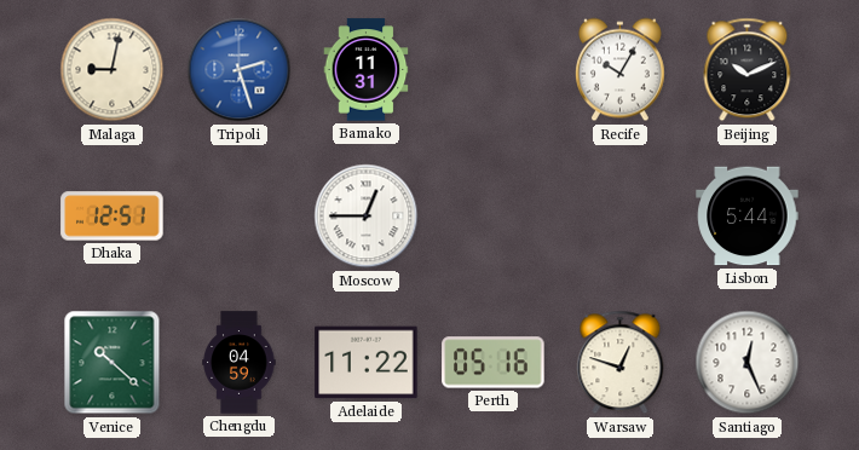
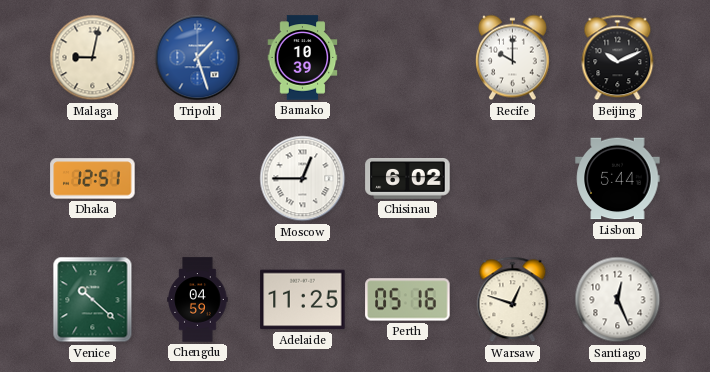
Tripoli: 2:27 -> 1:27
Bamako: 11:31 -> 10:39
Recife: 10:05 -> 10:00
Chisinau: none -> 6:02
Adelaide: 11:22 -> 11:25
